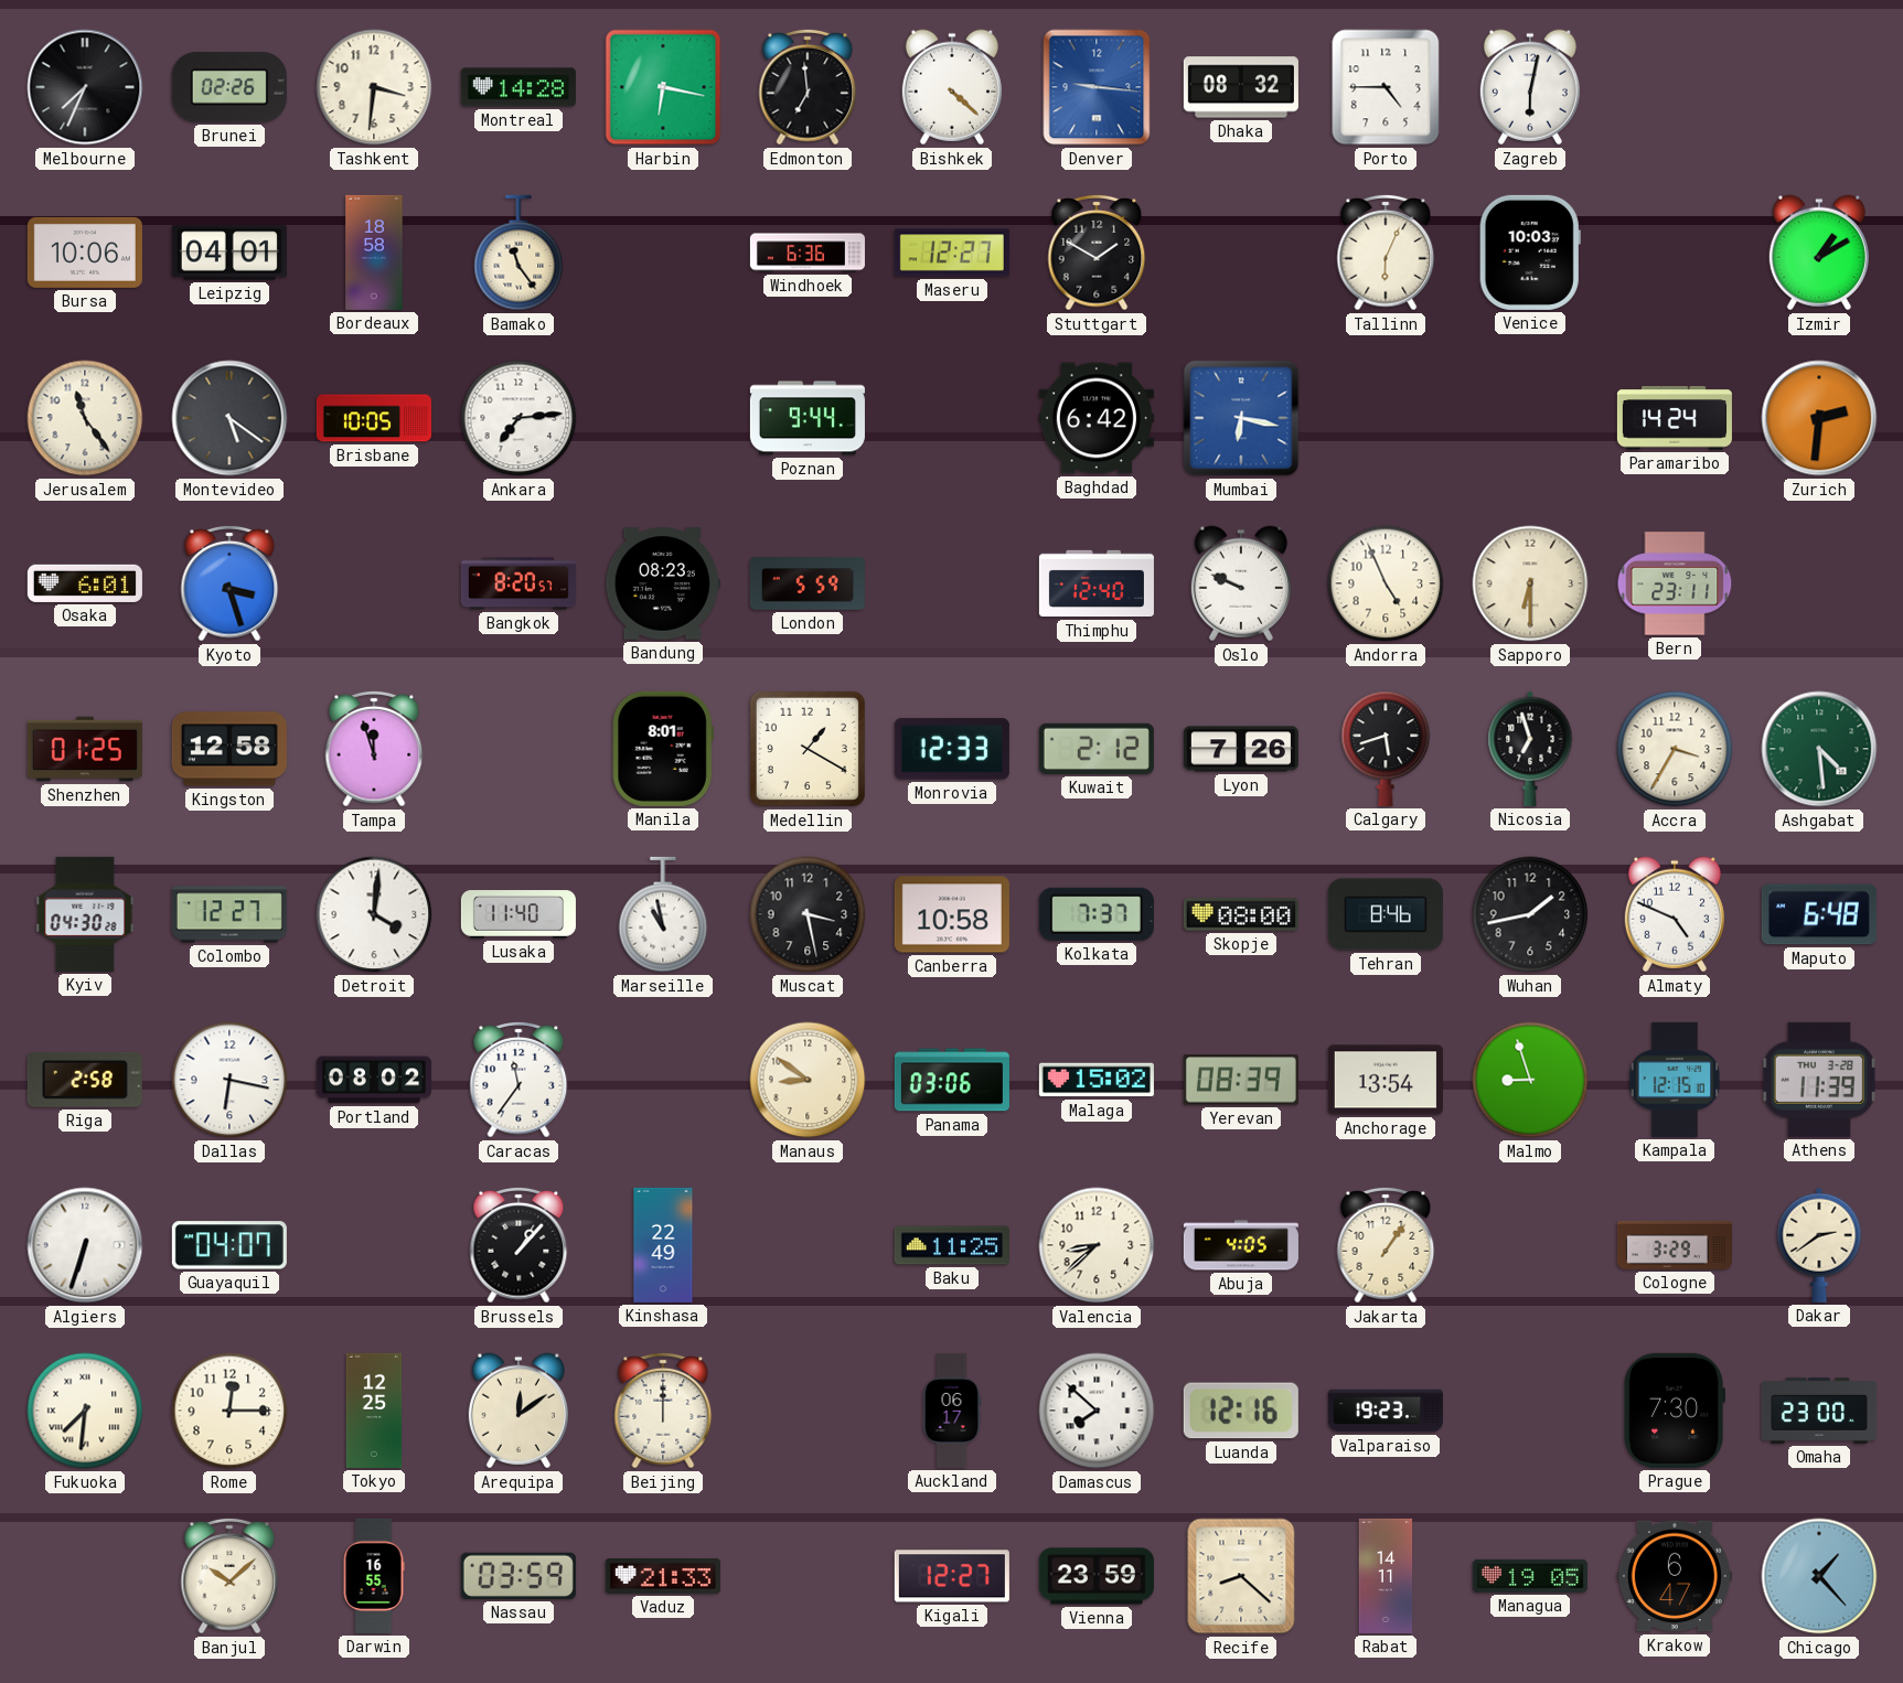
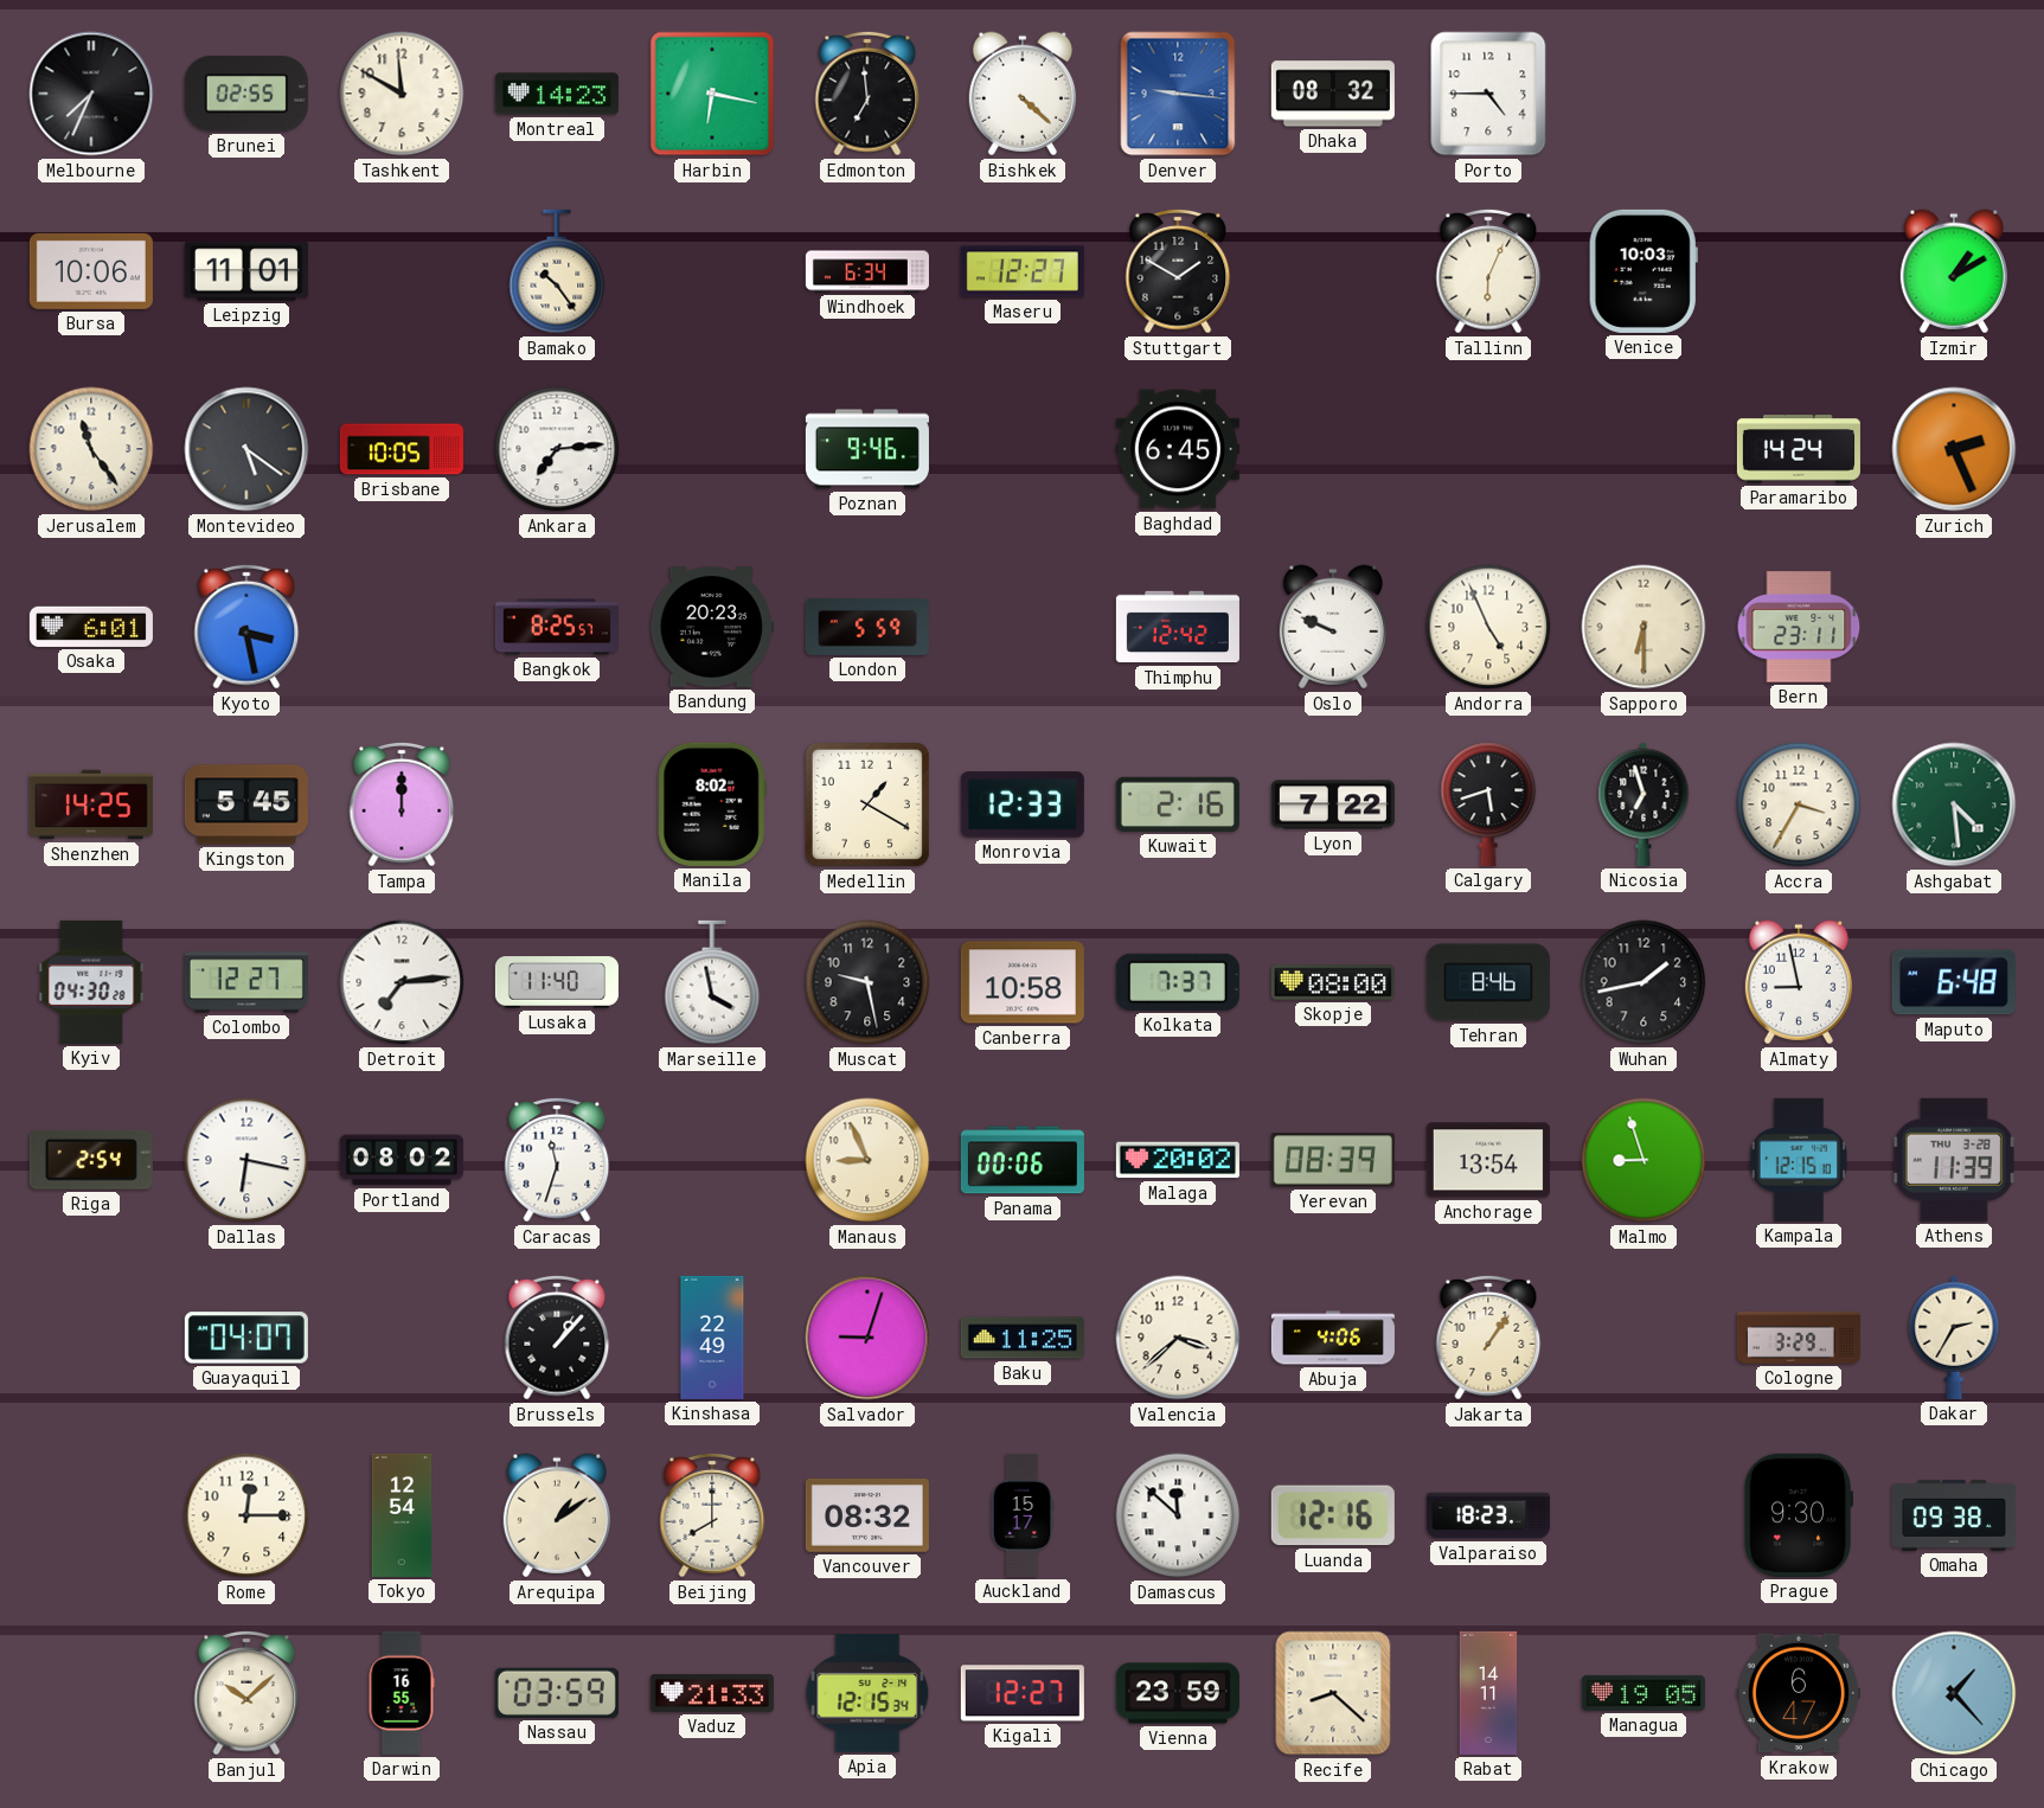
Brunei: 02:26 -> 02:55
Tashkent: 3:31 -> 11:50
Montreal: 14:28 -> 14:23
Zagreb: 6:02 -> none
Leipzig: 04:01 -> 11:01
Bordeaux: 18:58 -> none
Bamako: 11:24 -> 10:24
Windhoek: 6:36 -> 6:34
Poznan: 9:44 -> 9:46
Baghdad: 6:42 -> 6:45
Mumbai: 6:17 -> none
Zurich: 2:31 -> 2:26
Kyoto: 3:27 -> 3:28
Bangkok: 8:20 -> 8:25
Bandung: 08:23 -> 20:23
Thimphu: 12:40 -> 12:42
Shenzhen: 01:25 -> 14:25
Kingston: 12:58 -> 5:45
Tampa: 11:57 -> 12:00
Manila: 8:01 -> 8:02
Kuwait: 2:12 -> 2:16
Lyon: 7:26 -> 7:22
Detroit: 4:01 -> 7:14
Marseille: 10:58 -> 3:58
Muscat: 3:28 -> 9:28
Almaty: 4:49 -> 8:58
Riga: 2:58 -> 2:54
Caracas: 11:36 -> 11:33
Manaus: 8:51 -> 8:56
Panama: 03:06 -> 00:06
Malaga: 15:02 -> 20:02
Algiers: 6:33 -> none
Salvador: none -> 9:03
Valencia: 8:38 -> 3:38
Abuja: 4:05 -> 4:06
Dakar: 2:39 -> 2:35
Fukuoka: 7:31 -> none
Tokyo: 12:25 -> 12:54
Arequipa: 12:09 -> 1:09
Beijing: 12:00 -> 8:00
Vancouver: none -> 08:32
Auckland: 06:17 -> 15:17
Damascus: 7:52 -> 11:52
Valparaiso: 19:23 -> 18:23
Prague: 7:30 -> 9:30
Omaha: 23:00 -> 09:38
Apia: none -> 12:15
